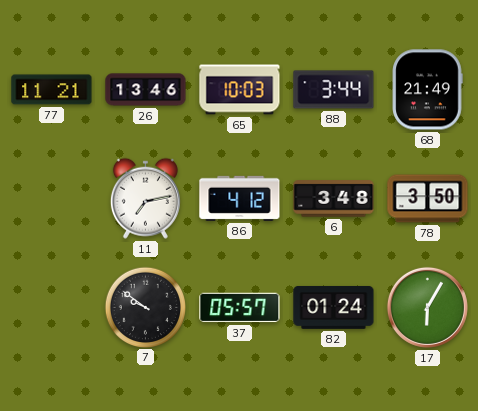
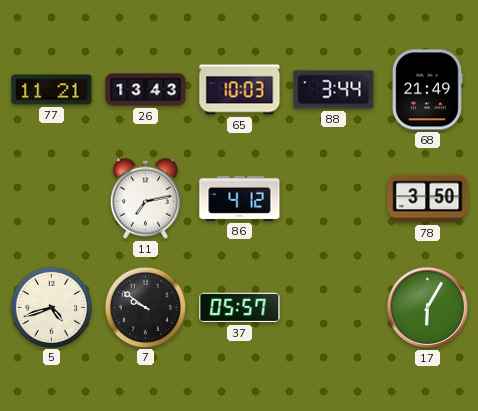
26: 13:46 -> 13:43
6: 3:48 -> none
5: none -> 4:42
82: 01:24 -> none
